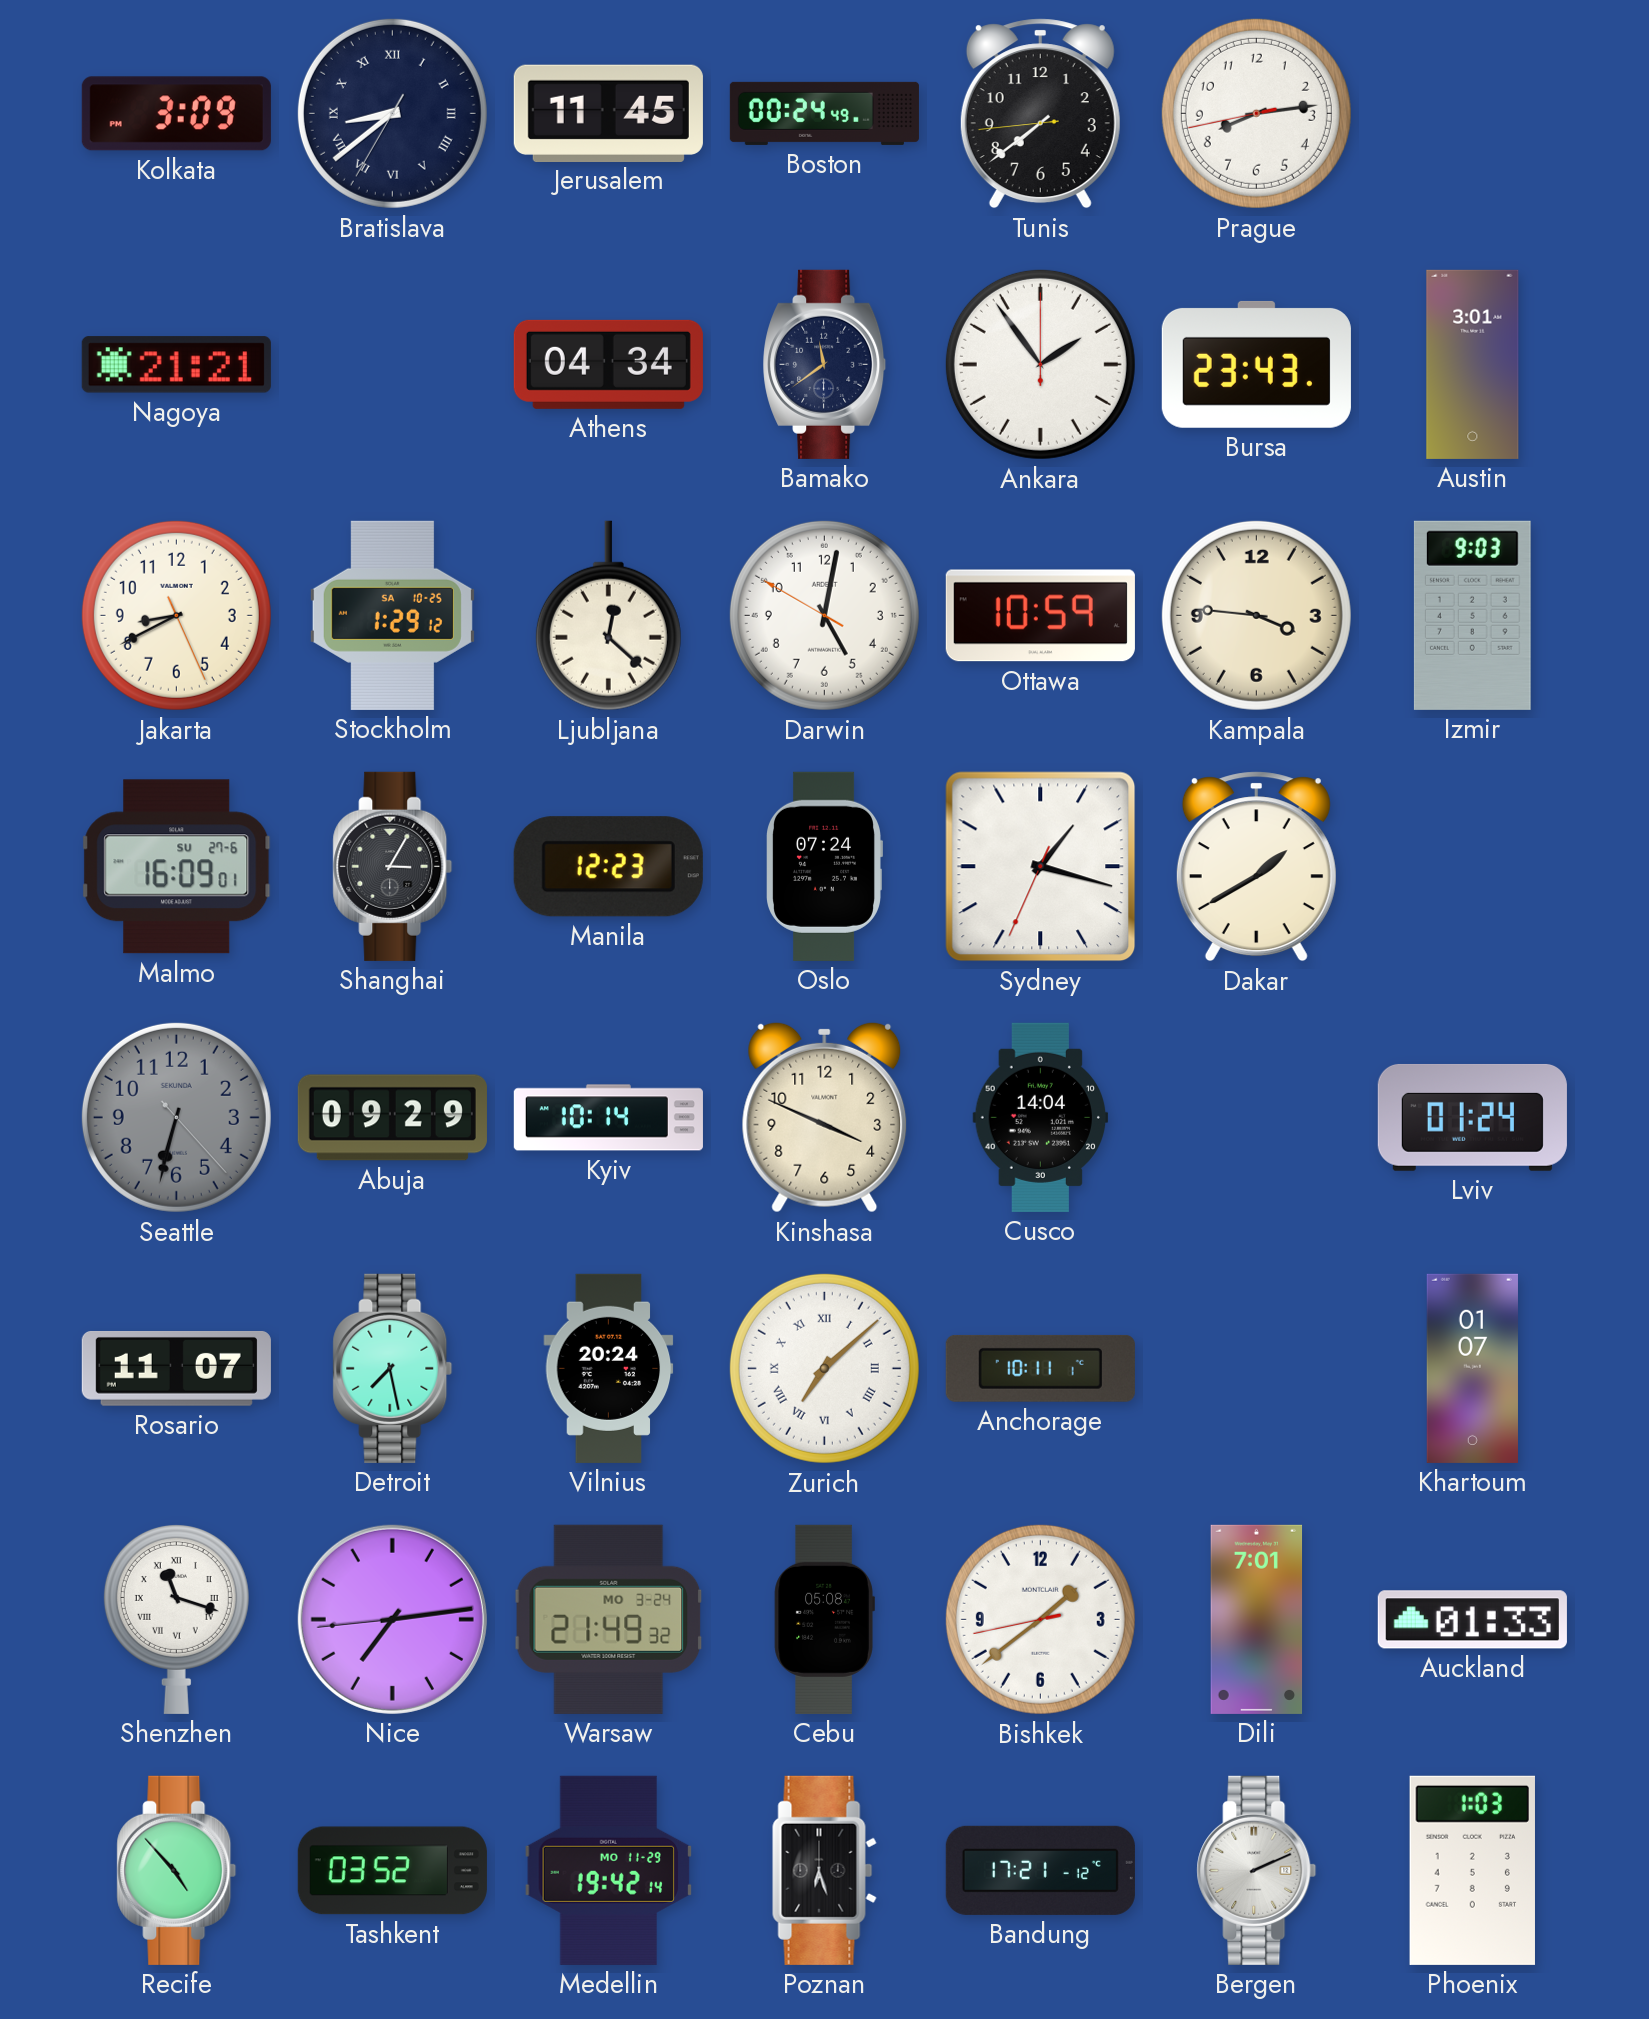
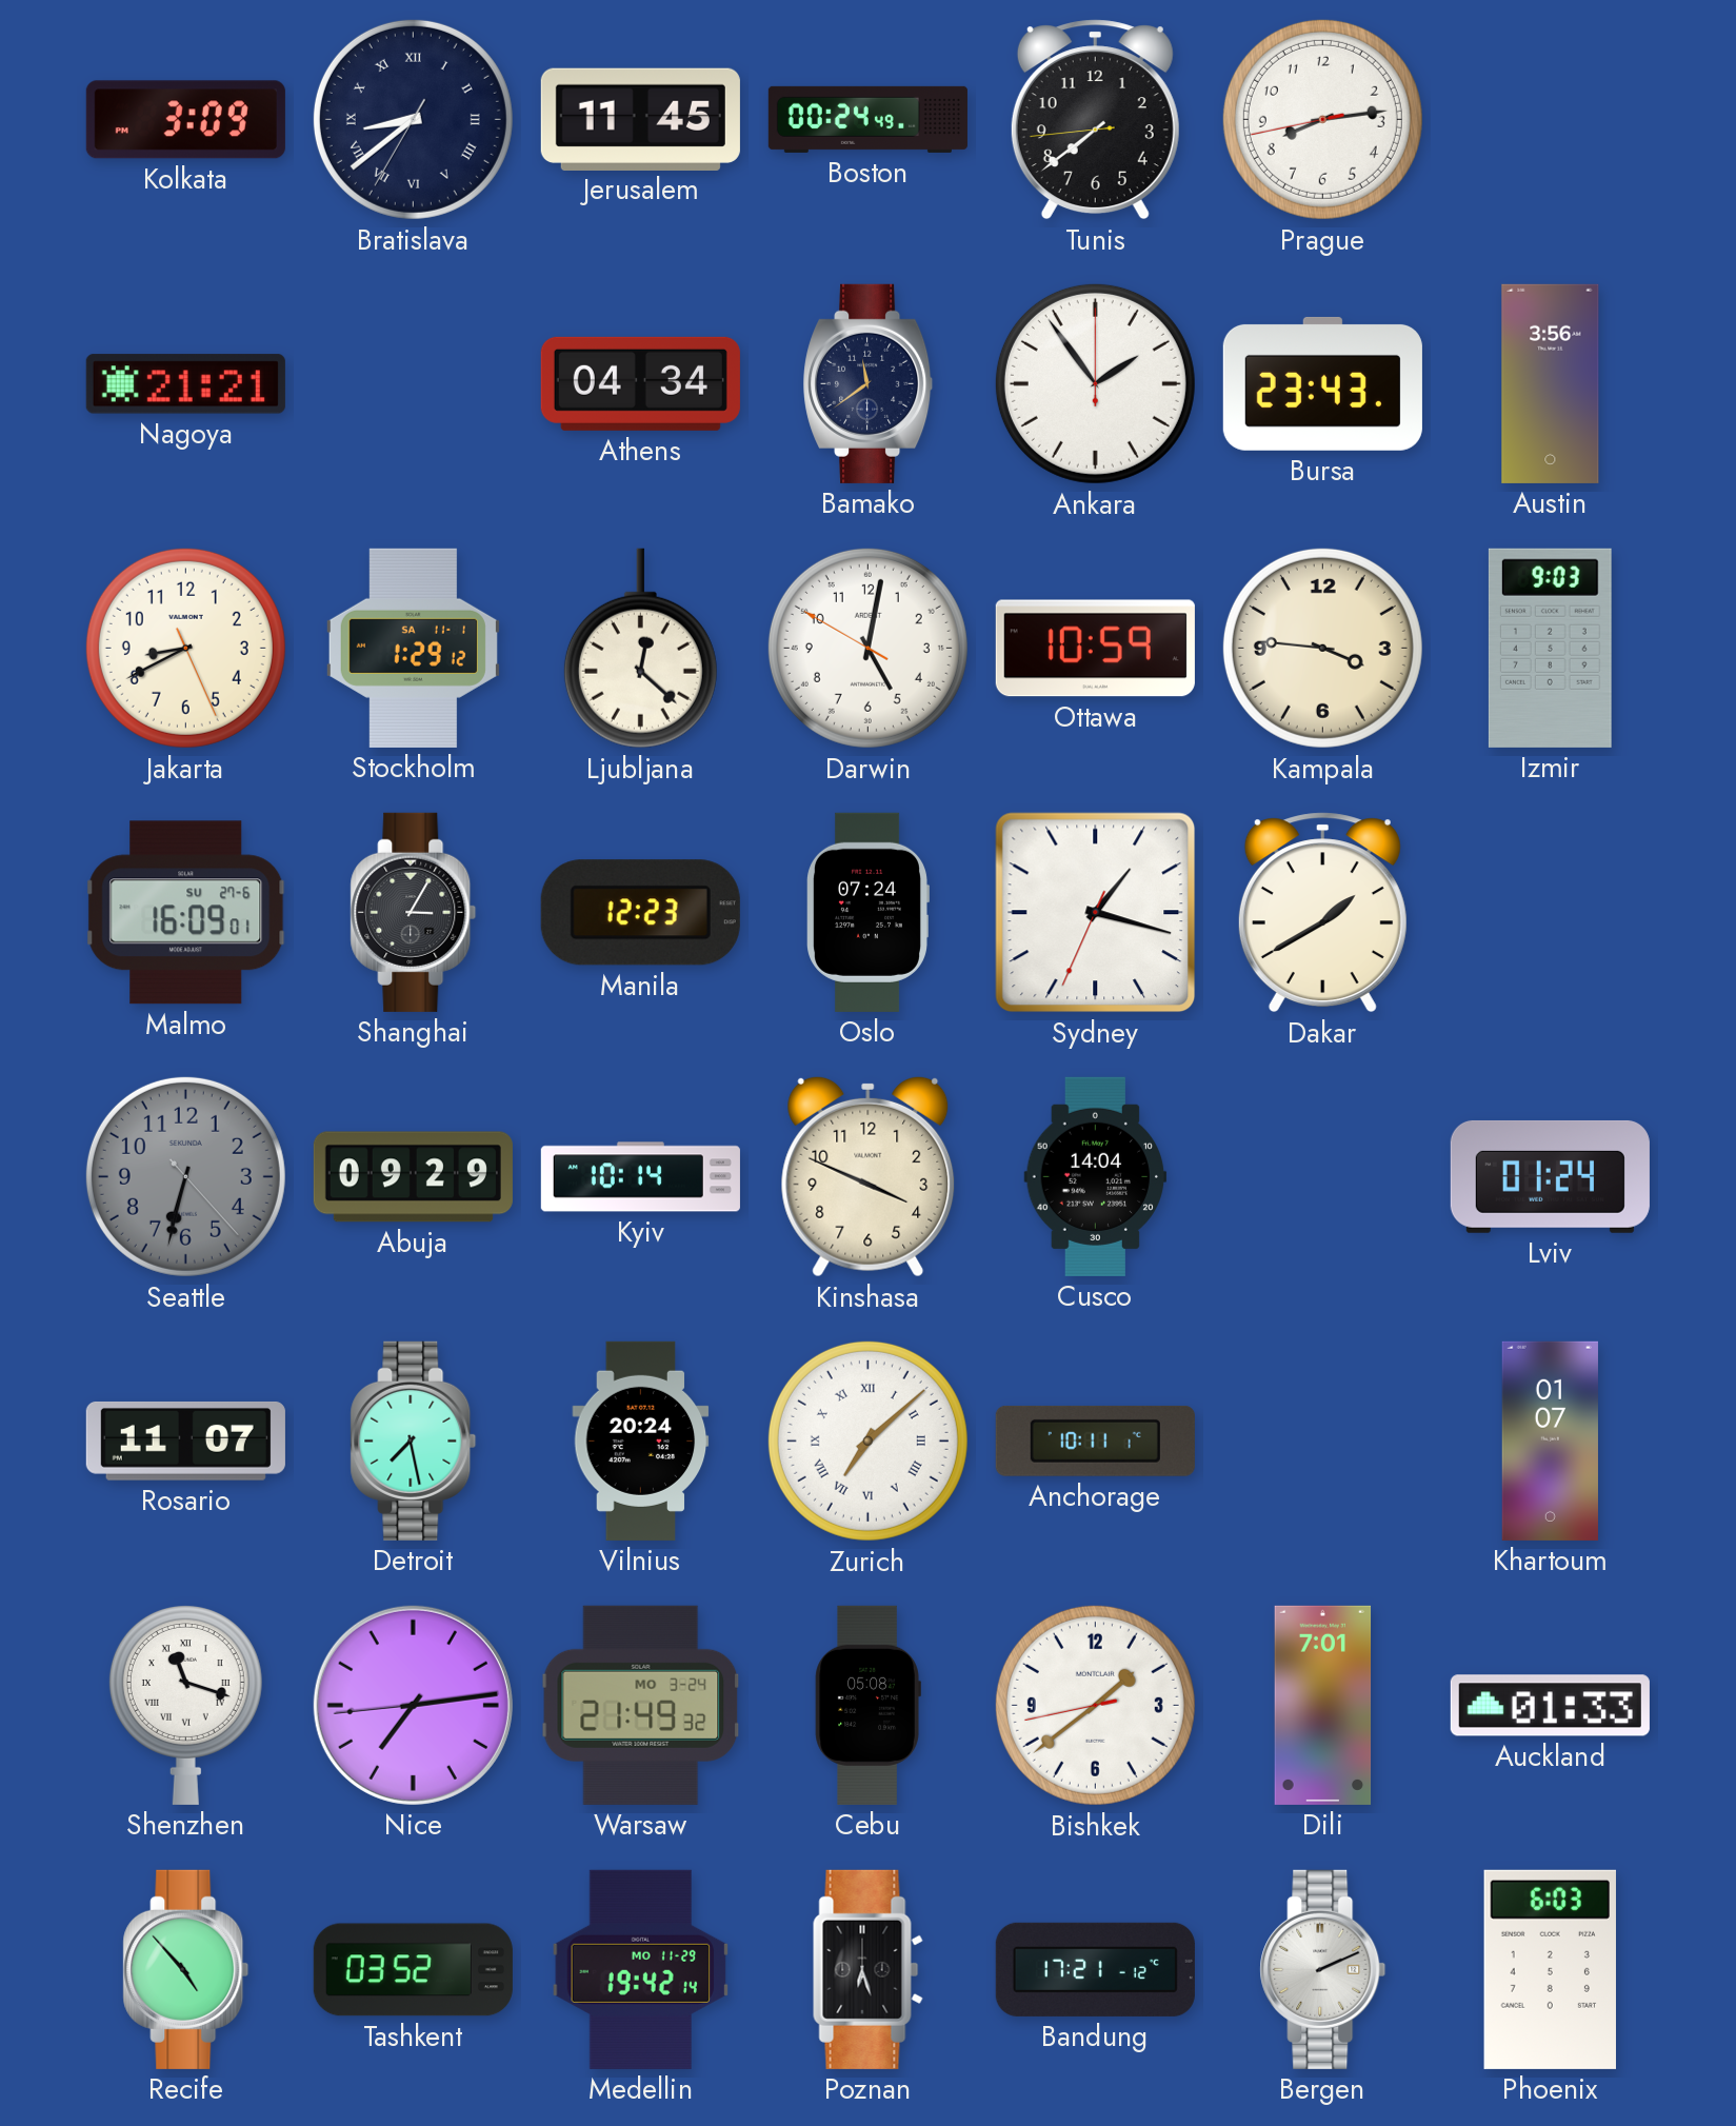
Austin: 3:01 -> 3:56
Stockholm date: SA 10-25 -> SA 11-1
Phoenix: 1:03 -> 6:03
